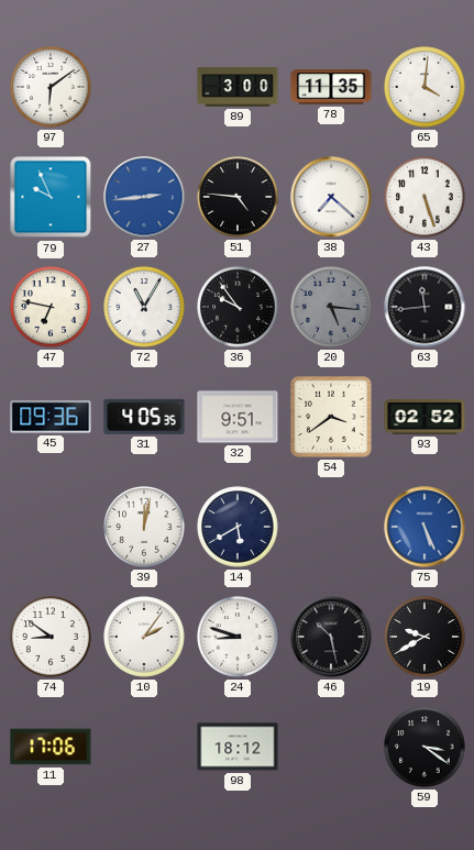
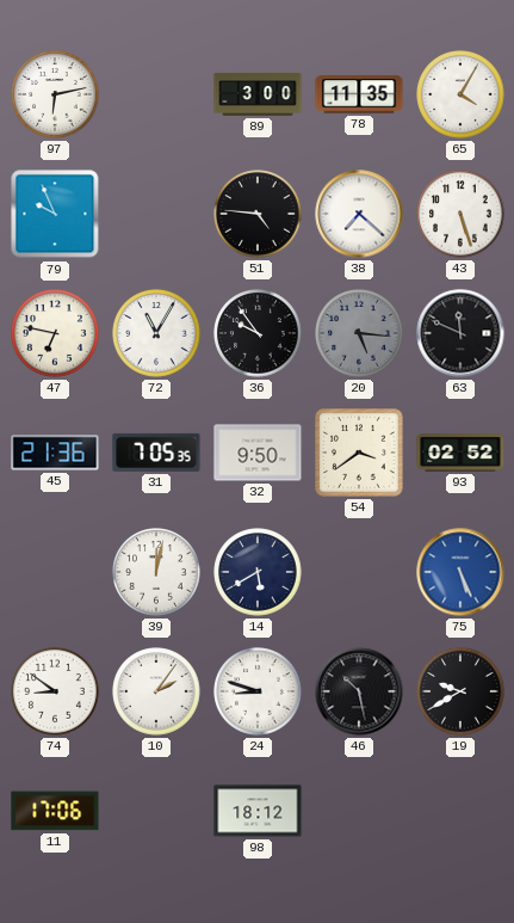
97: 6:09 -> 6:13
65: 4:01 -> 4:05
27: 2:44 -> none
63: 11:44 -> 11:49
45: 09:36 -> 21:36
31: 4:05 -> 7:05
32: 9:51 -> 9:50
59: 3:21 -> none
